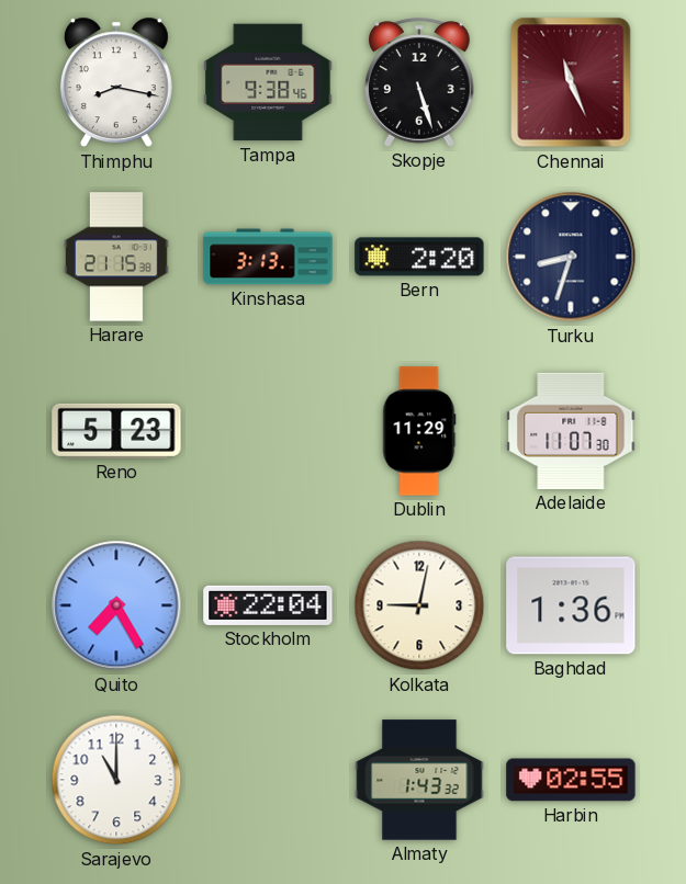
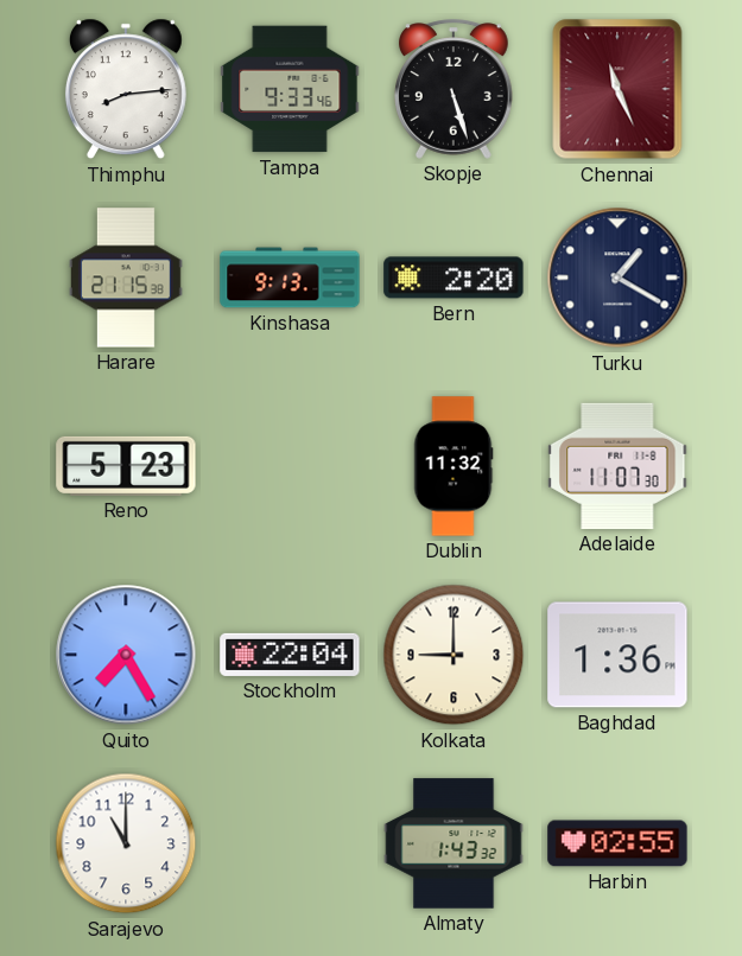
Thimphu: 8:17 -> 8:14
Tampa: 9:38 -> 9:33
Kinshasa: 3:13 -> 9:13
Turku: 8:33 -> 1:20
Dublin: 11:29 -> 11:32
Kolkata: 9:02 -> 9:00
